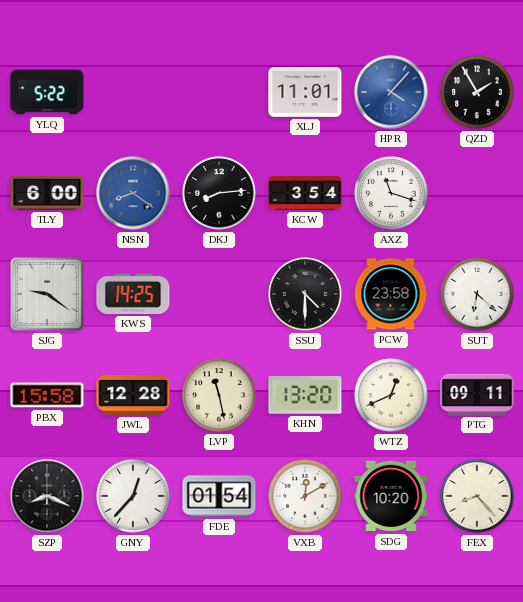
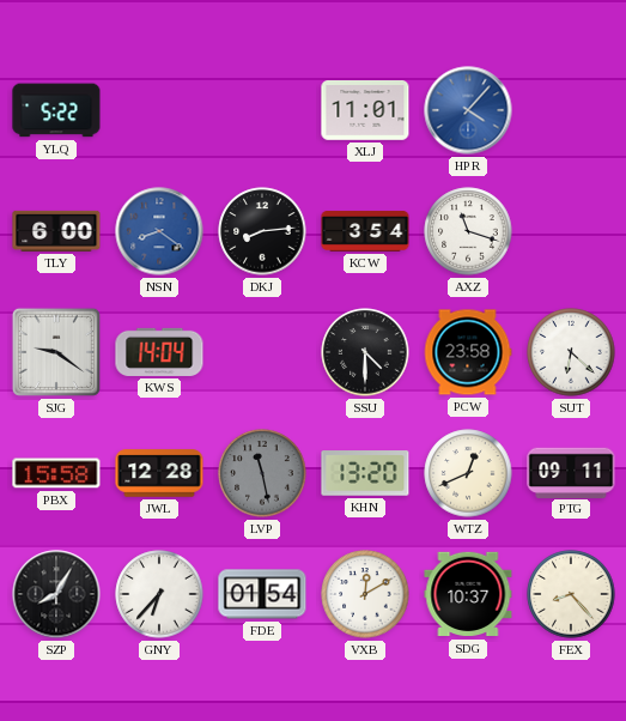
QZD: 1:55 -> none
KWS: 14:25 -> 14:04
LVP dial: cream -> grey
SZP: 8:19 -> 8:05
GNY: 12:37 -> 6:37
SDG: 10:20 -> 10:37
